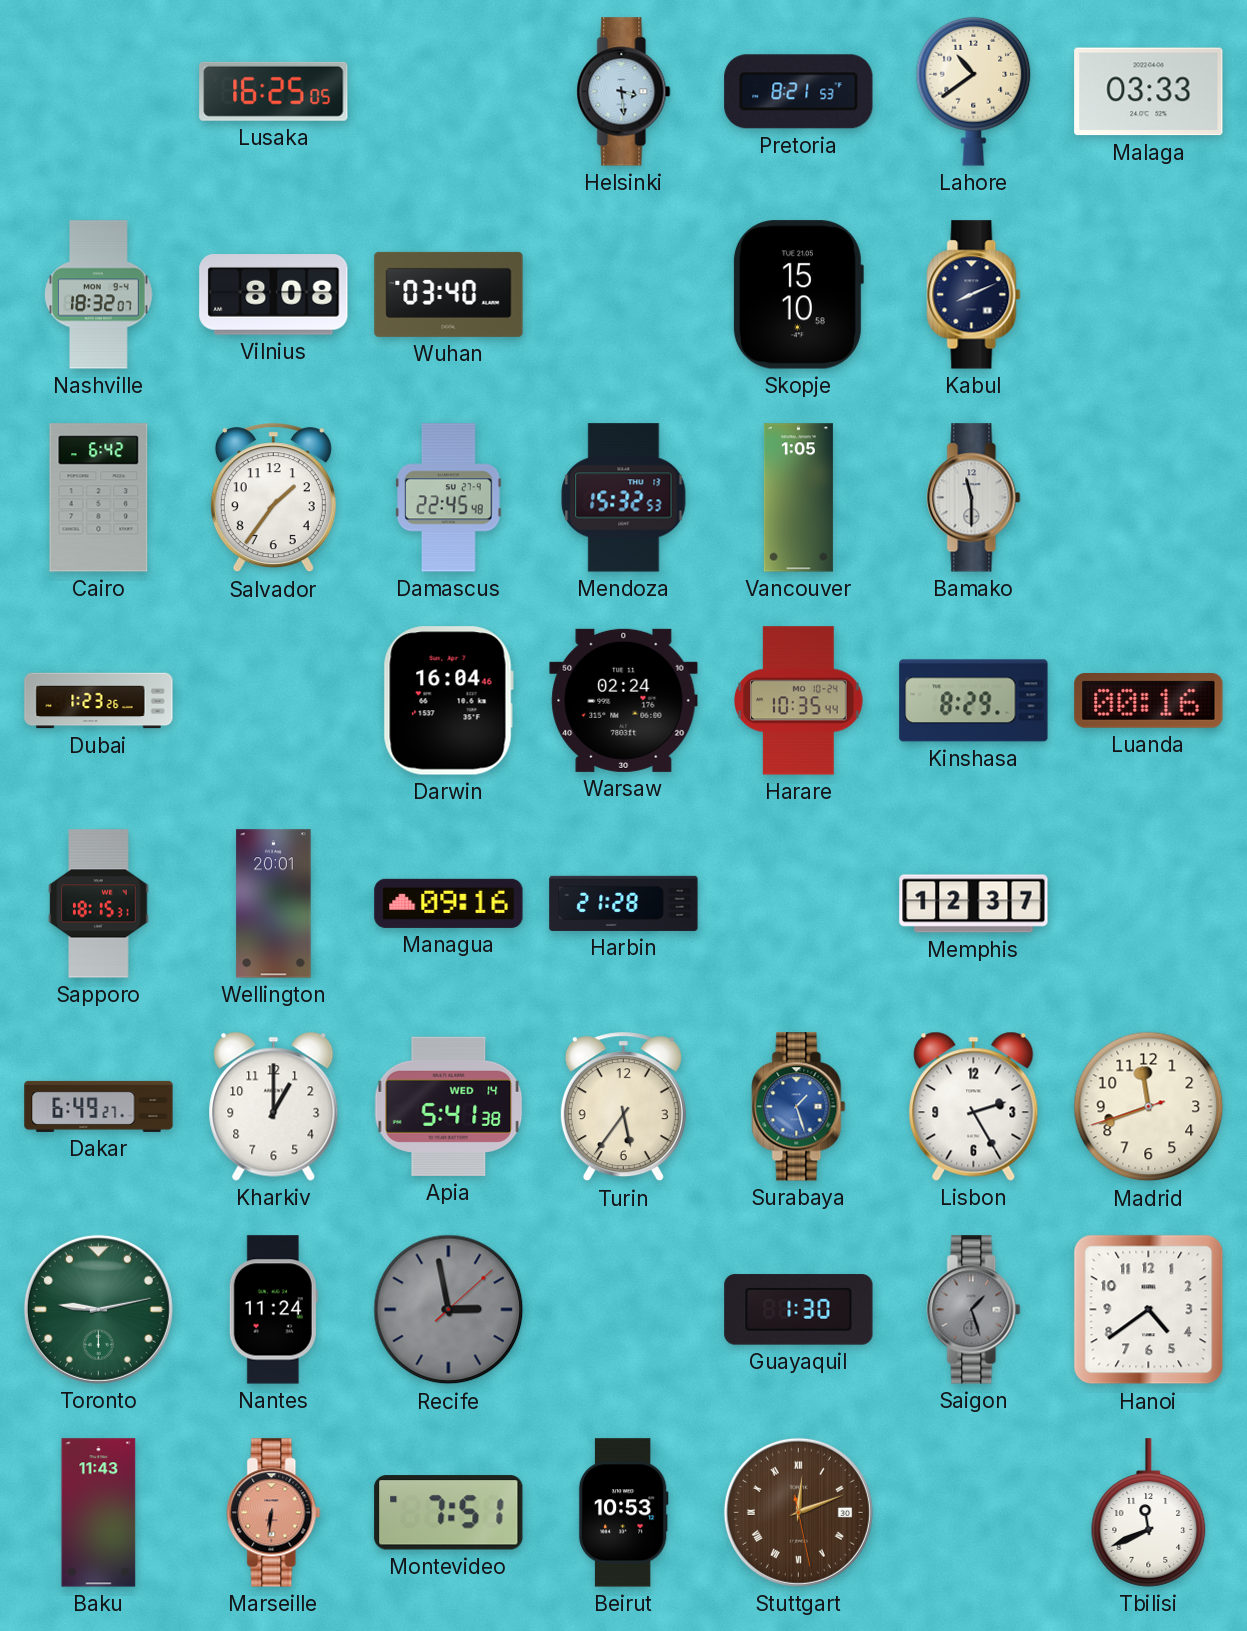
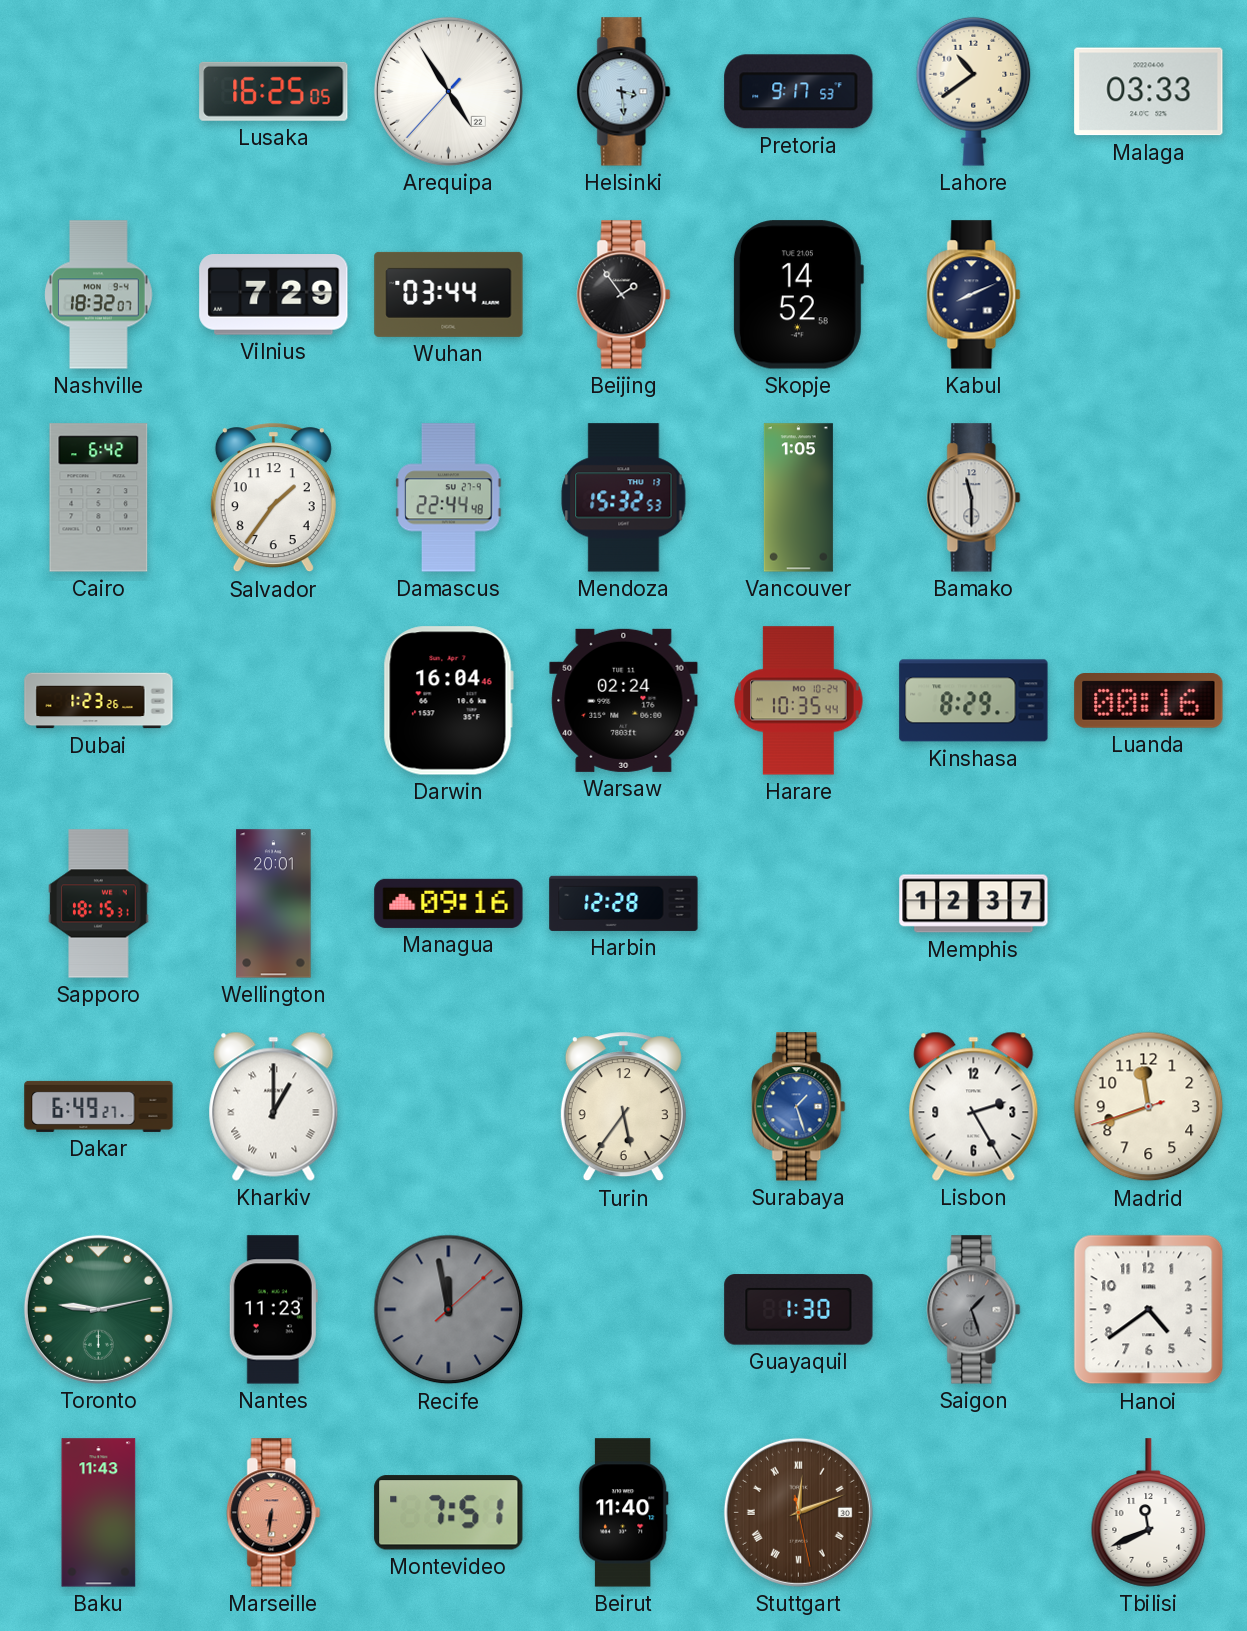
Arequipa: none -> 4:54
Pretoria: 8:21 -> 9:17
Vilnius: 8:08 -> 7:29
Wuhan: 03:40 -> 03:44
Beijing: none -> 1:54
Skopje: 15:10 -> 14:52
Damascus: 22:45 -> 22:44
Harbin: 21:28 -> 12:28
Kharkiv numerals: Arabic -> Roman
Apia: 5:41 -> none
Nantes: 11:24 -> 11:23
Recife: 2:58 -> 11:58
Beirut: 10:53 -> 11:40
